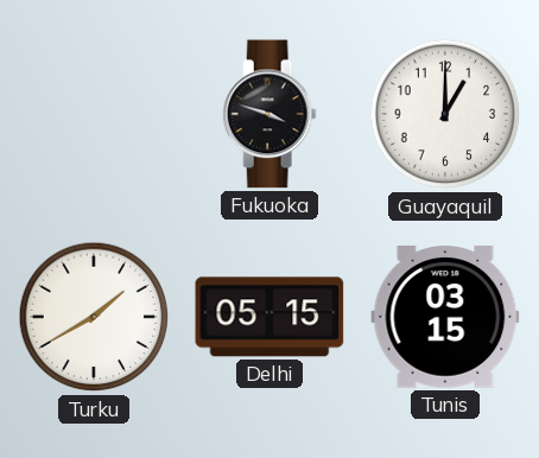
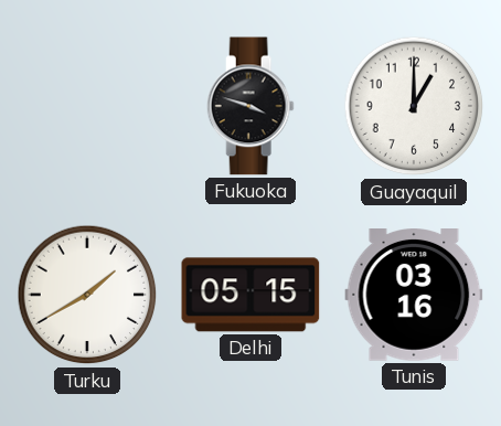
Tunis: 03:15 -> 03:16
